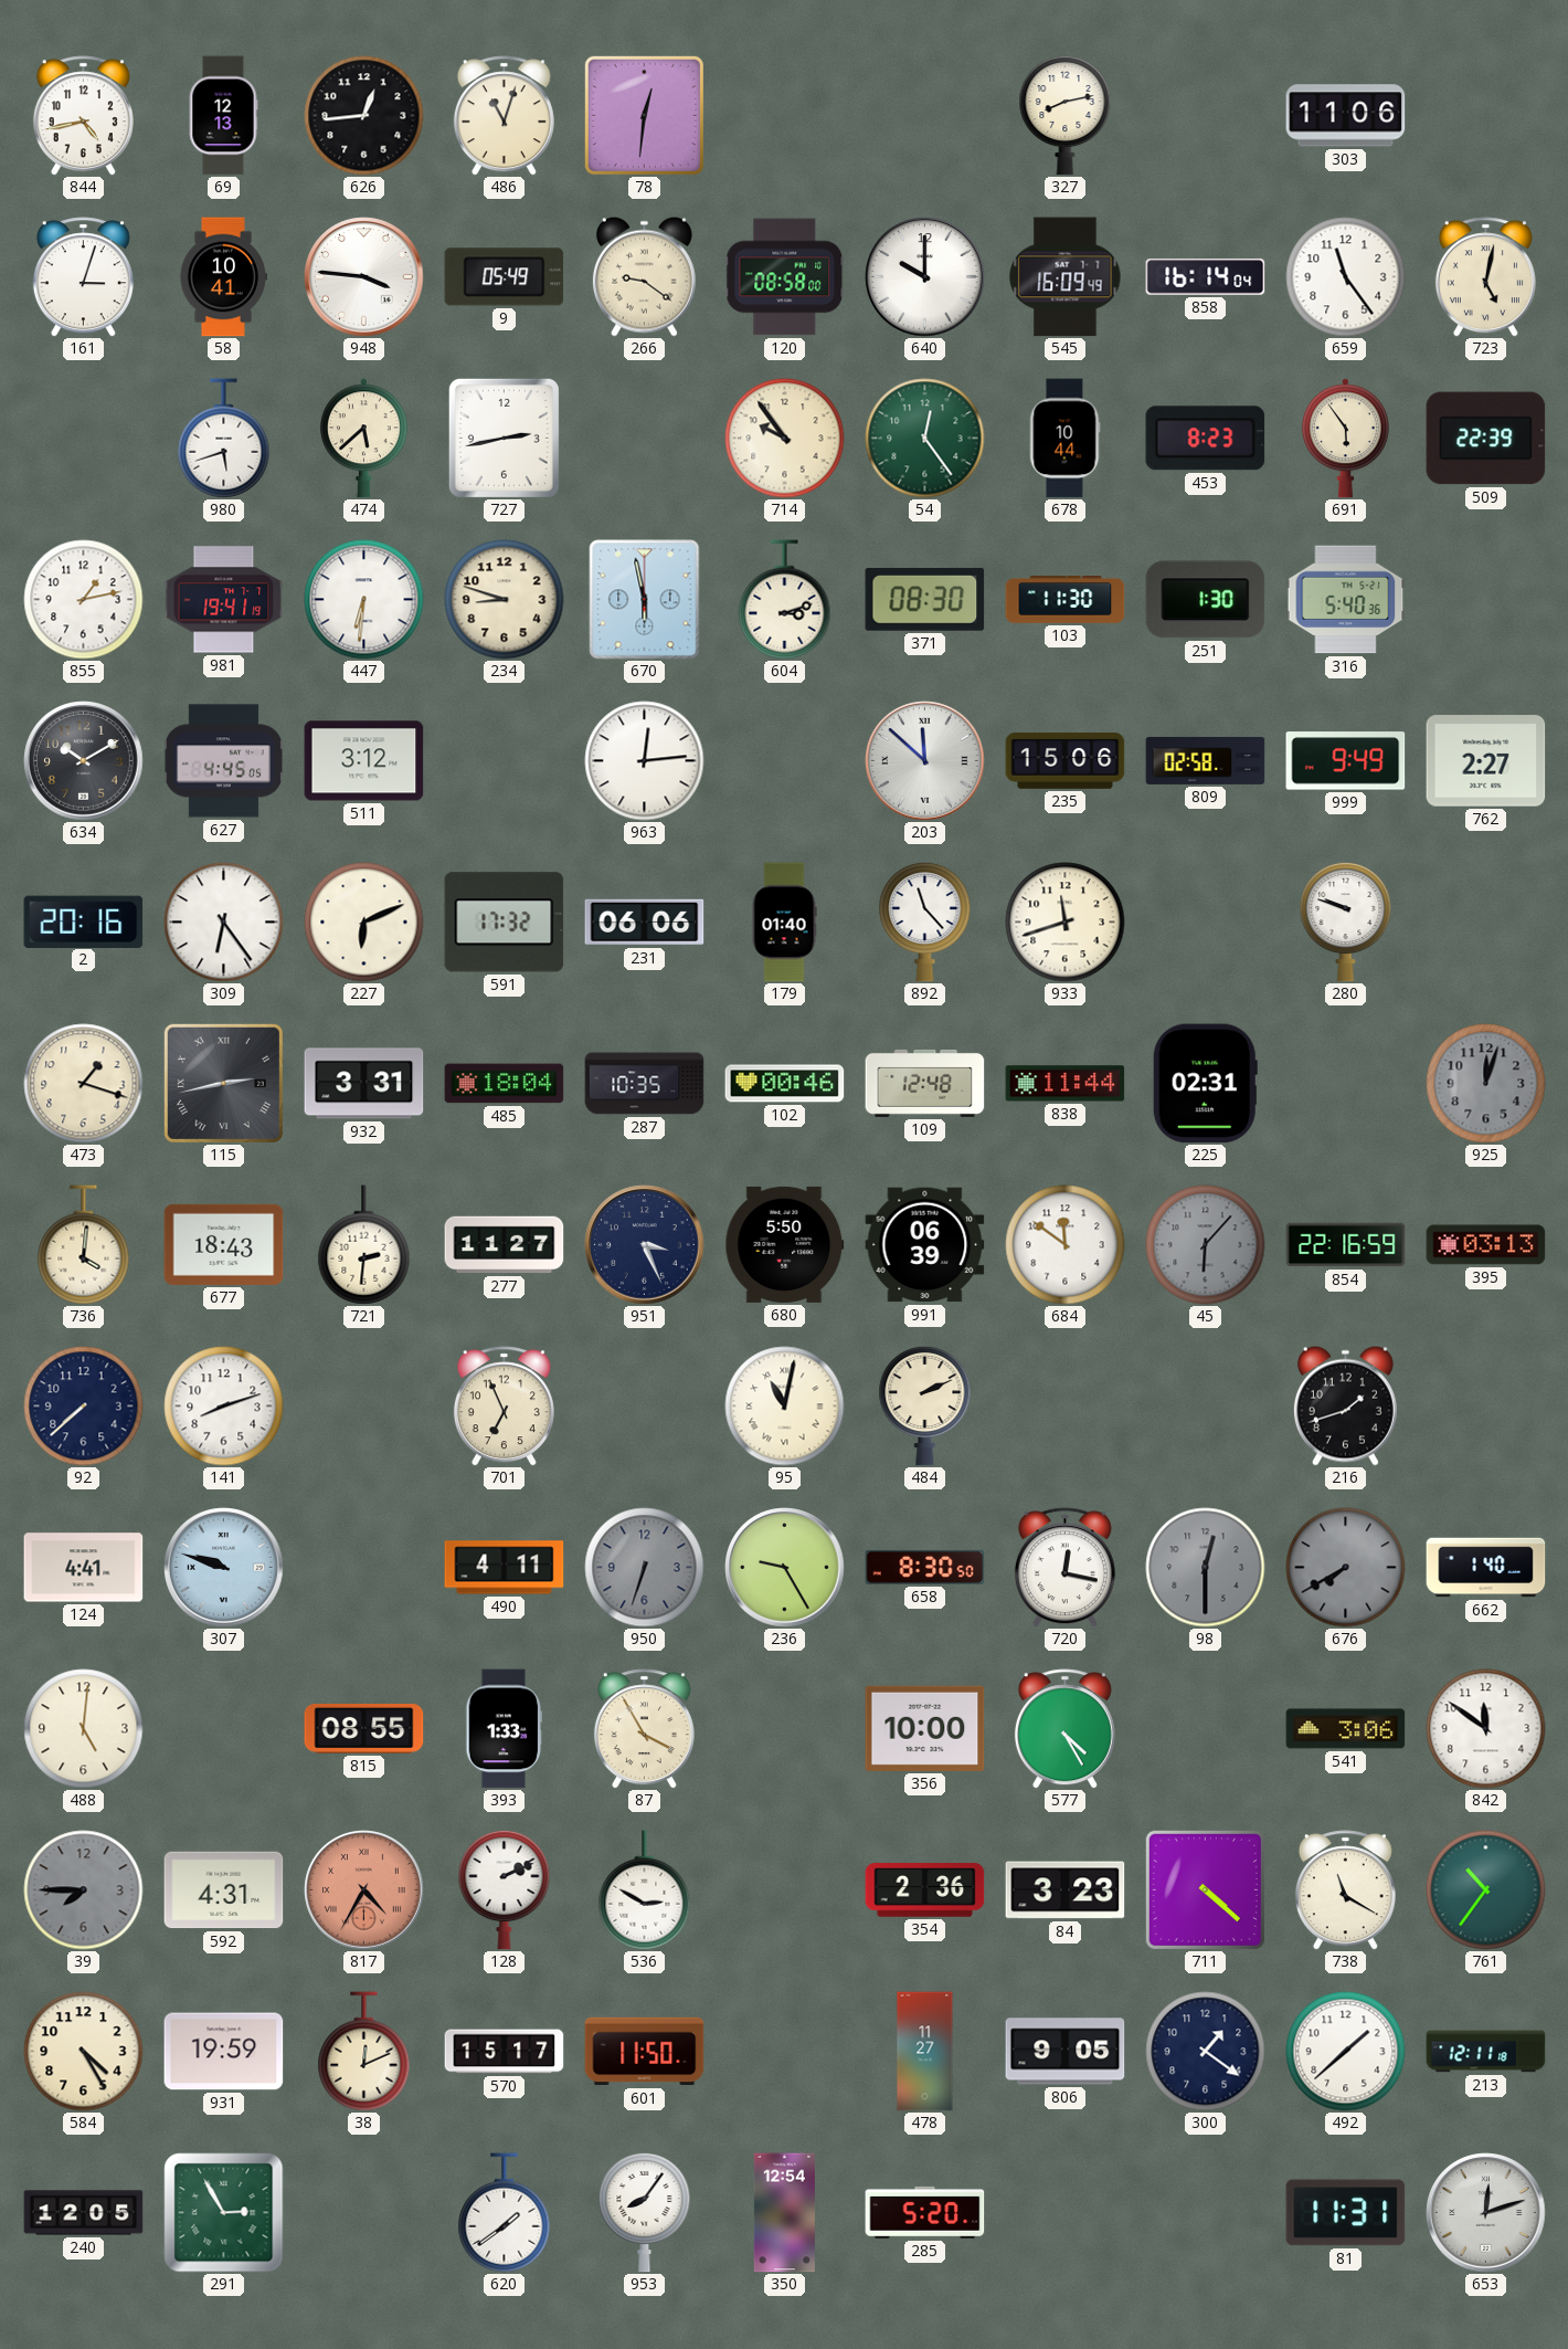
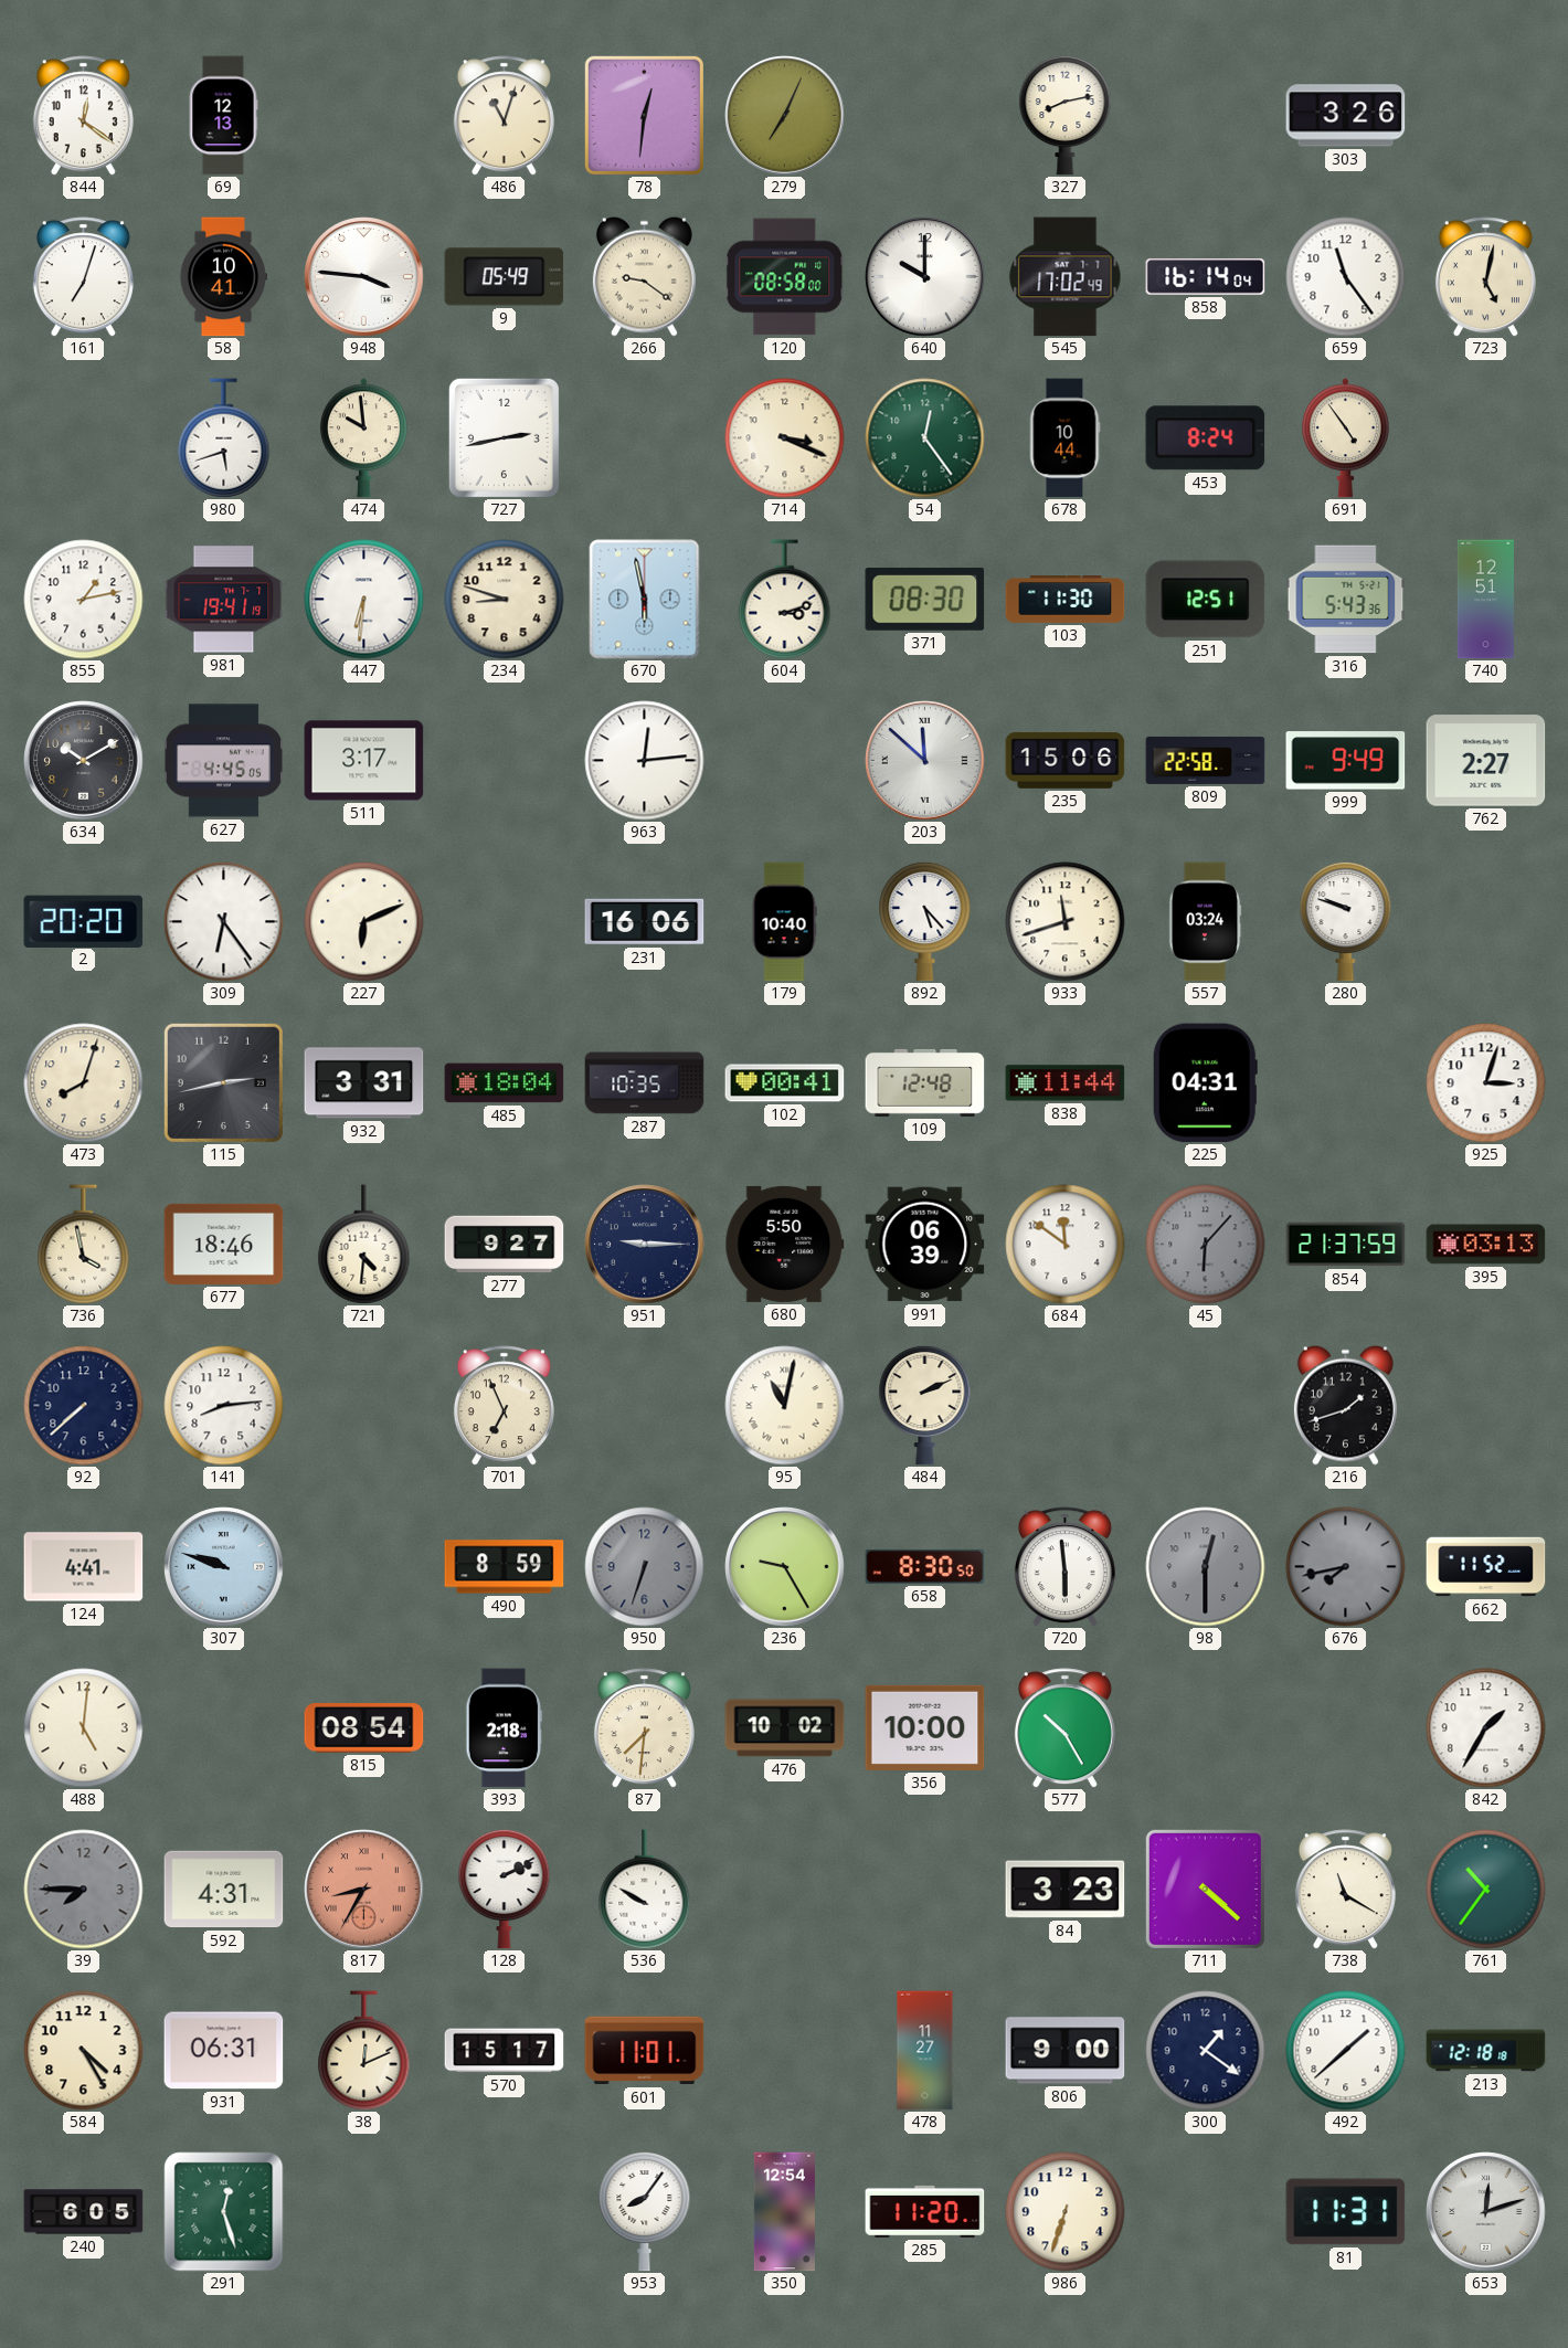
844: 4:43 -> 12:21
626: 12:44 -> none
279: none -> 7:04
303: 11:06 -> 3:26
161: 3:03 -> 7:03
545: 16:09 -> 17:02
474: 5:38 -> 9:59
714: 9:54 -> 3:19
453: 8:23 -> 8:24
691: 5:54 -> 4:54
509: 22:39 -> none
251: 1:30 -> 12:51
316: 5:40 -> 5:43
740: none -> 12:51
511: 3:12 -> 3:17
809: 02:58 -> 22:58
2: 20:16 -> 20:20
591: 17:32 -> none
231: 06:06 -> 16:06
179: 01:40 -> 10:40
892: 11:23 -> 5:23
557: none -> 03:24
473: 1:18 -> 8:03
115 numerals: Roman -> Arabic
102: 00:46 -> 00:41
225: 02:31 -> 04:31
925: 12:03 -> 3:03
925 dial: grey -> white
736: 4:01 -> 3:58
677: 18:43 -> 18:46
721: 2:31 -> 4:31
277: 11:27 -> 9:27
951: 3:26 -> 9:15
854: 22:16 -> 21:37
141: 8:12 -> 8:14
490: 4:11 -> 8:59
720: 12:17 -> 5:59
676: 7:40 -> 7:43
662: 1:40 -> 11:52
815: 08:55 -> 08:54
393: 1:33 -> 2:18
87: 3:55 -> 7:31
476: none -> 10:02
577: 4:25 -> 10:25
541: 3:06 -> none
842: 11:51 -> 1:35
817: 4:35 -> 8:35
536: 2:50 -> 9:50
354: 2:36 -> none
931: 19:59 -> 06:31
601: 11:50 -> 11:01
806: 9:05 -> 9:00
213: 12:11 -> 12:18
240: 12:05 -> 6:05
291: 2:55 -> 12:27
620: 1:39 -> none
285: 5:20 -> 11:20
986: none -> 6:33
